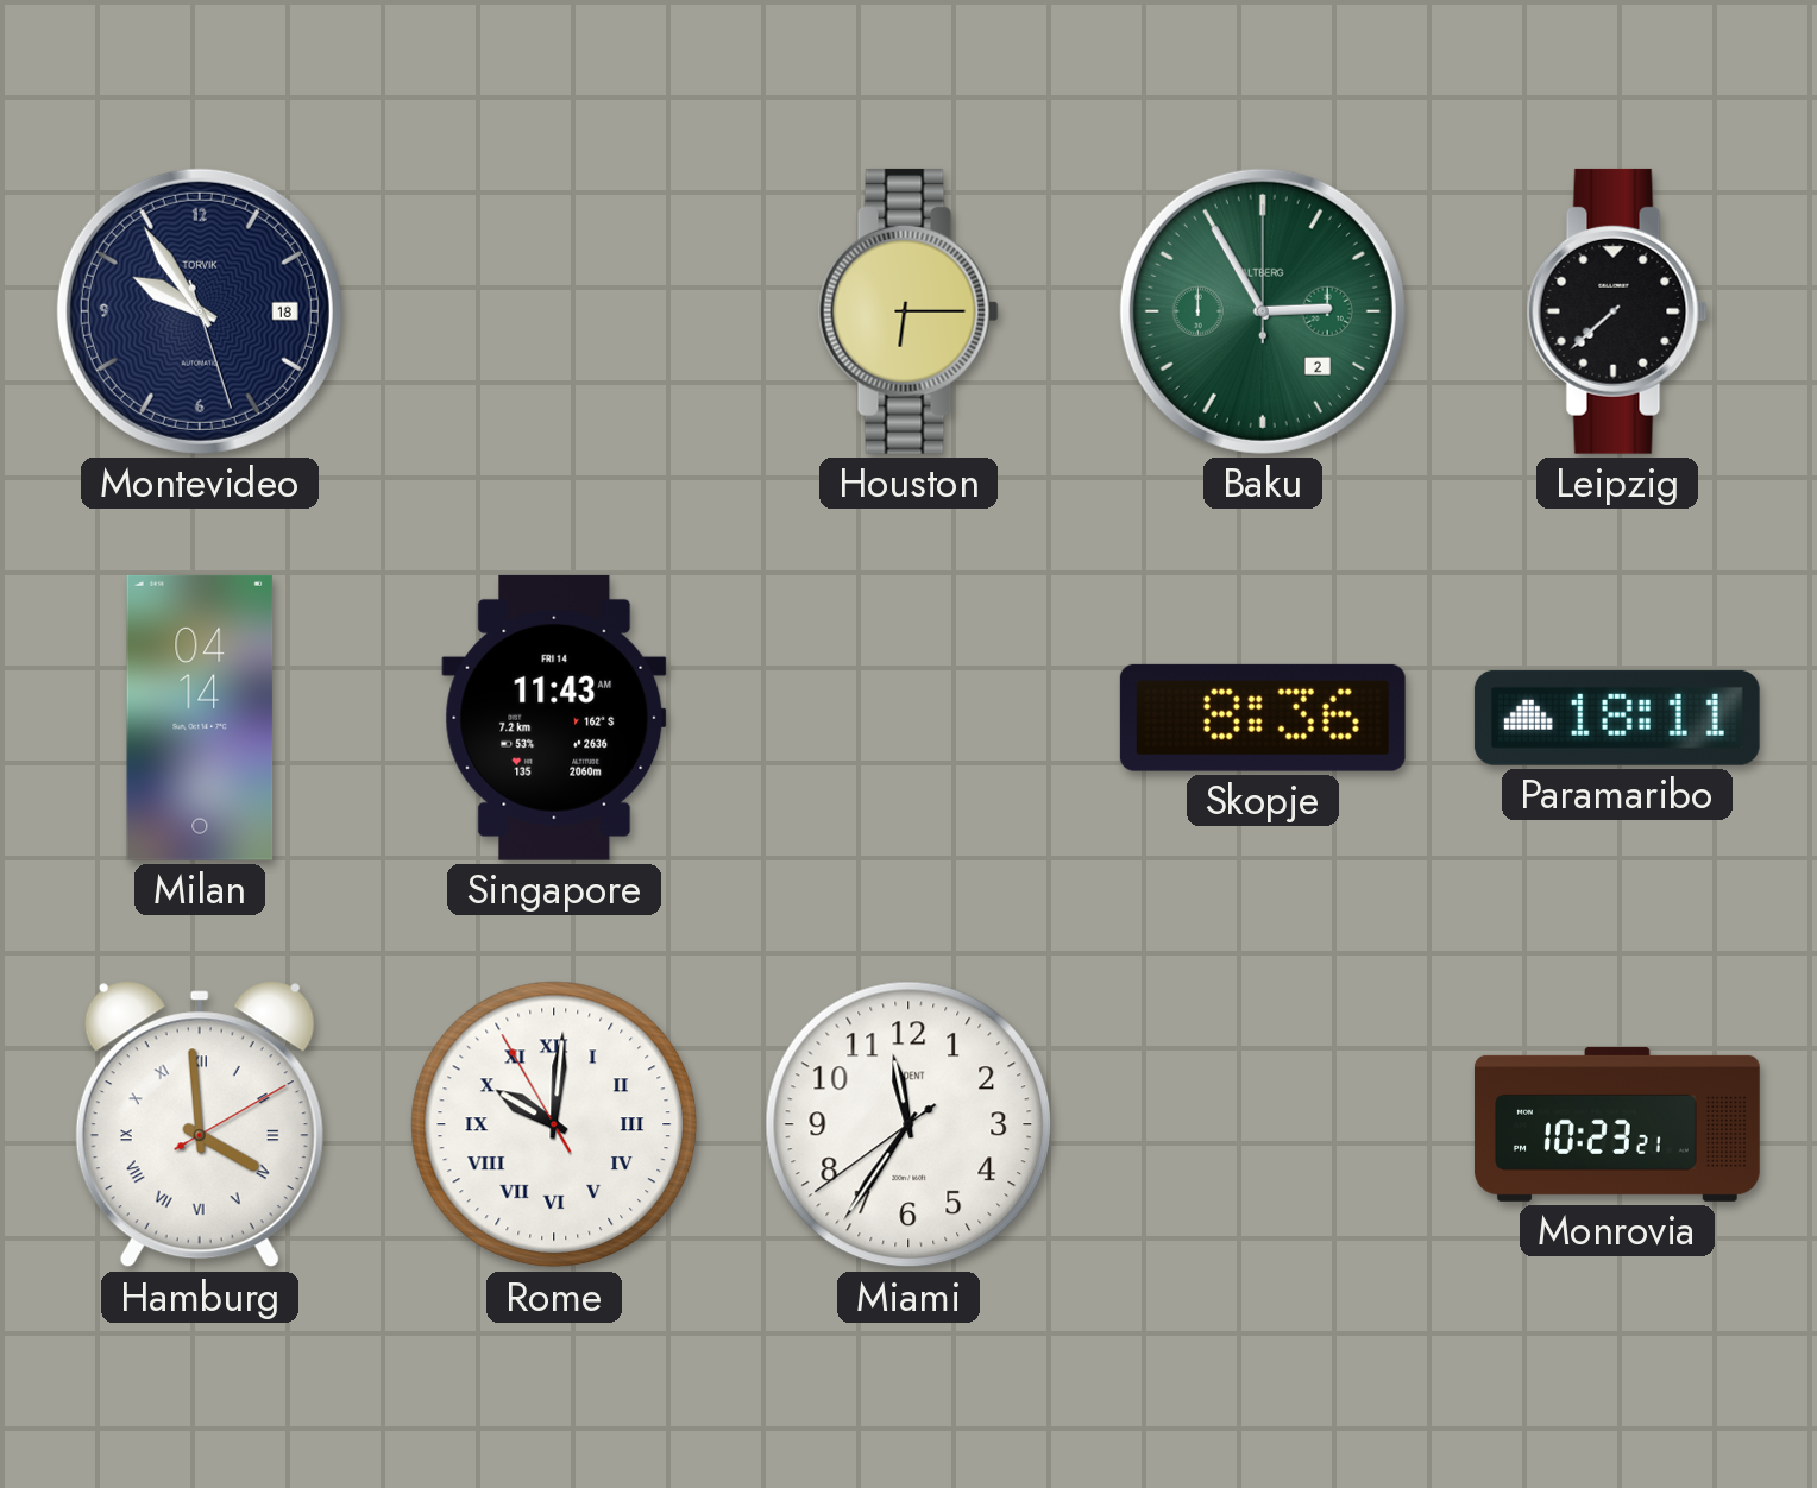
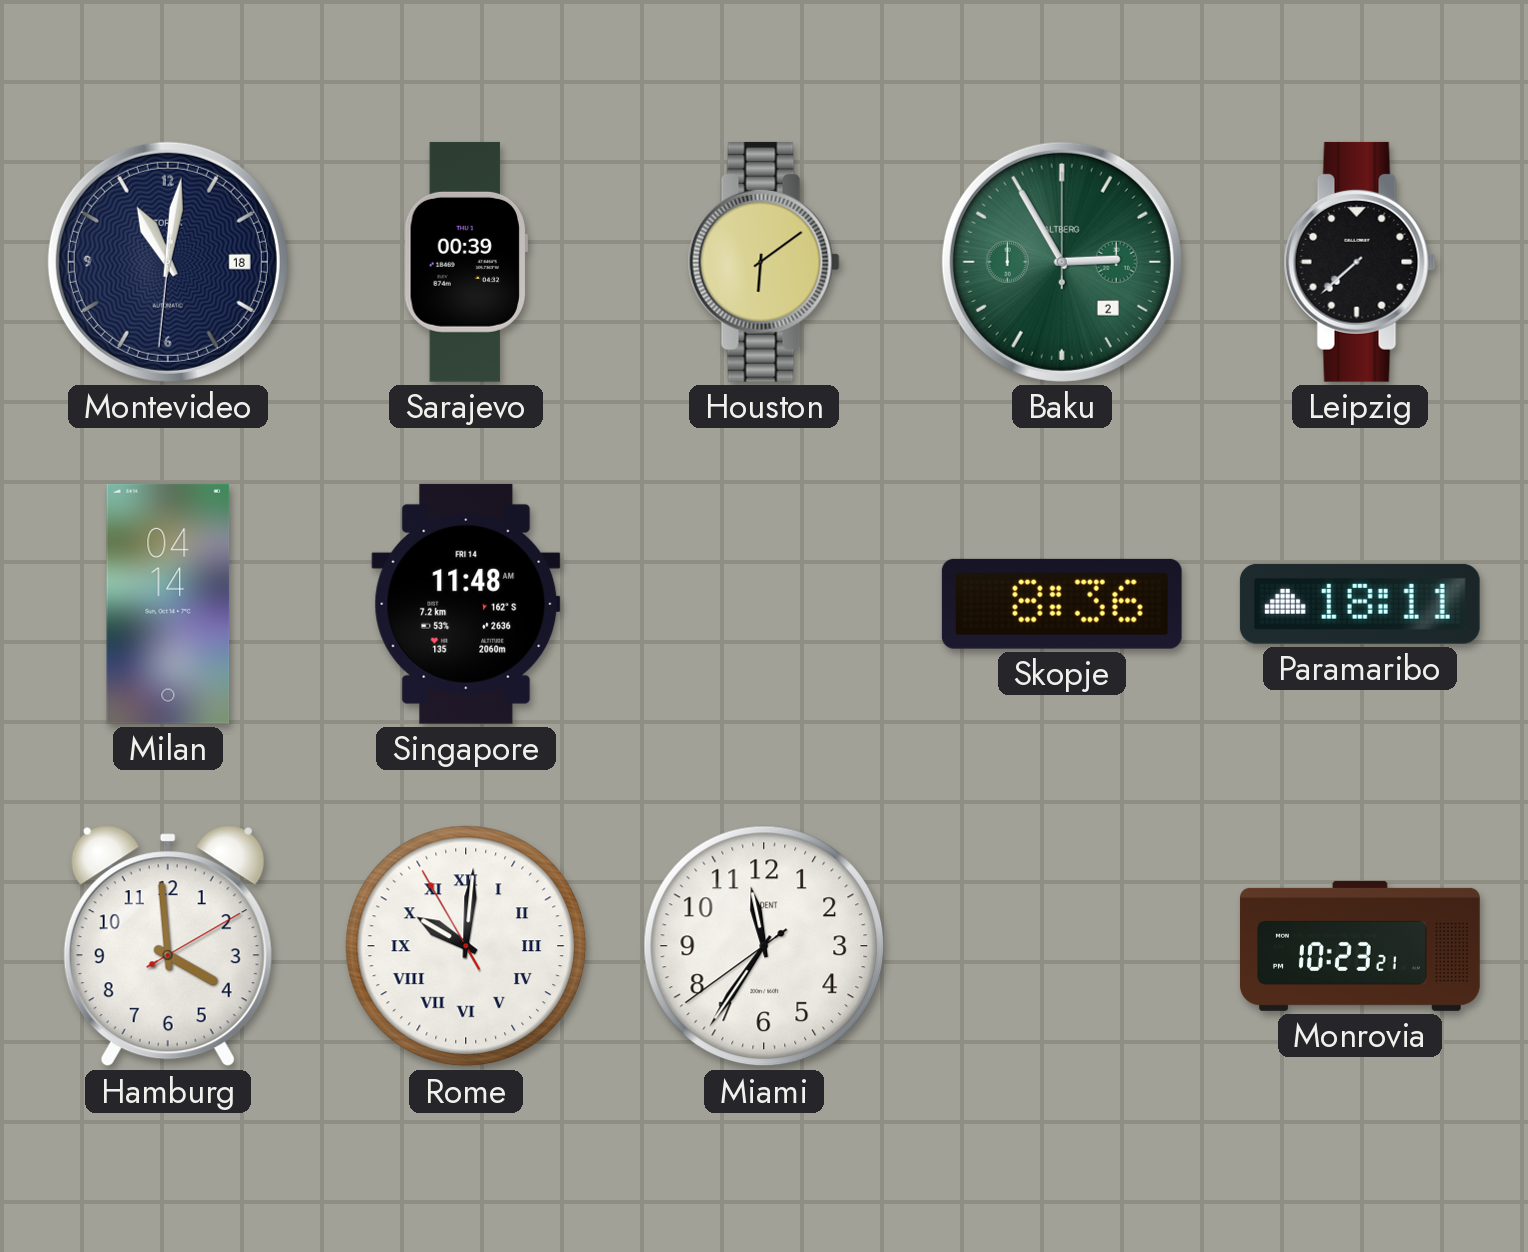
Montevideo: 9:54 -> 11:01
Sarajevo: none -> 00:39
Houston: 6:15 -> 6:09
Singapore: 11:43 -> 11:48
Hamburg numerals: Roman -> Arabic
